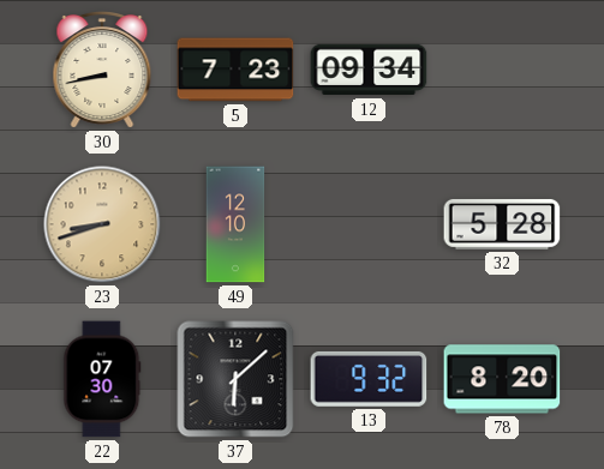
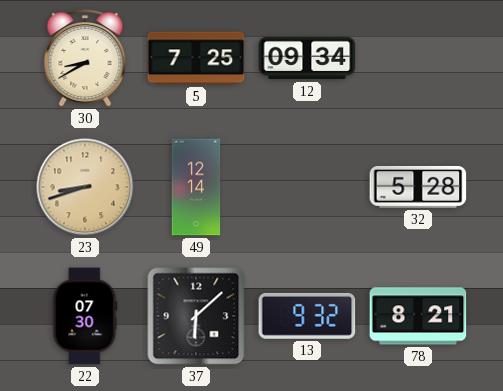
30: 8:43 -> 8:40
5: 7:23 -> 7:25
49: 12:10 -> 12:14
78: 8:20 -> 8:21
